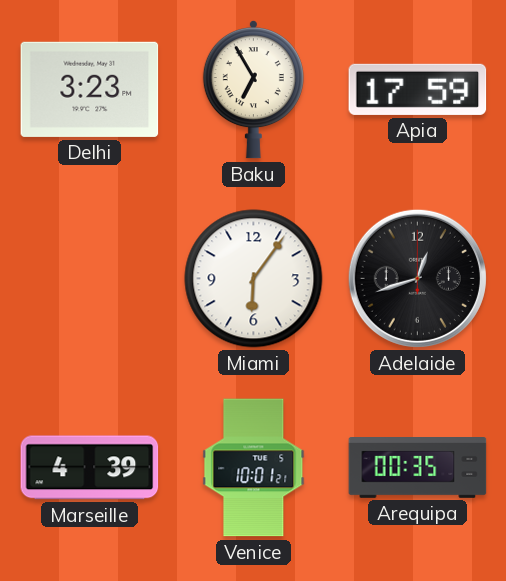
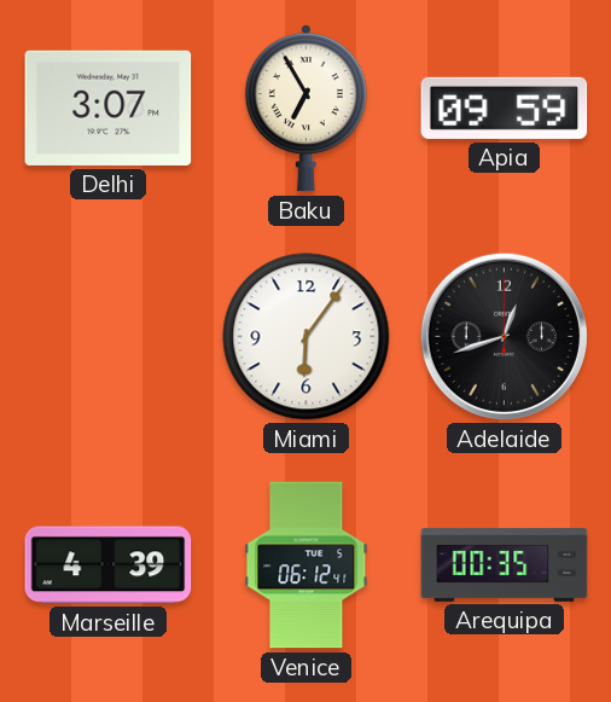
Delhi: 3:23 -> 3:07
Apia: 17:59 -> 09:59
Venice: 10:01 -> 06:12
